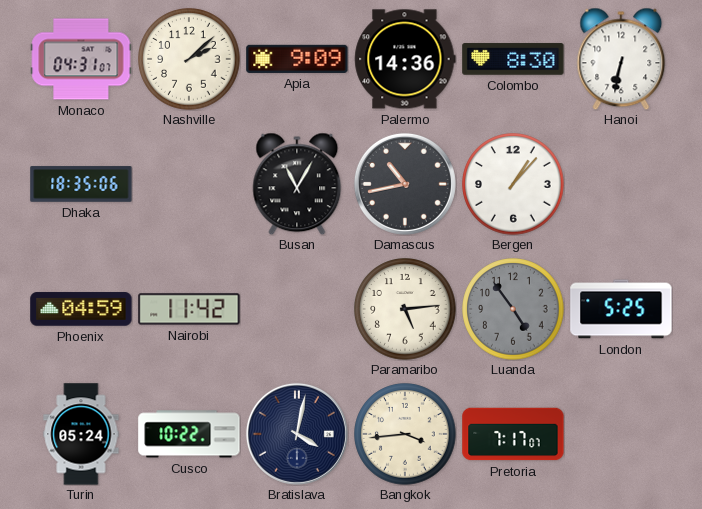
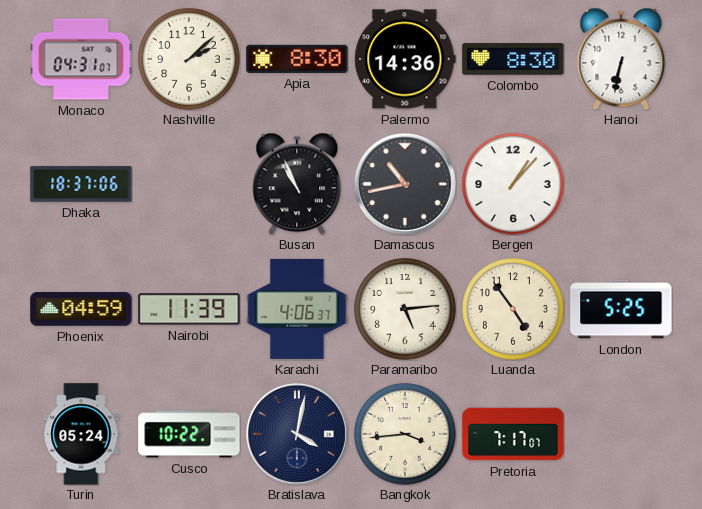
Apia: 9:09 -> 8:30
Dhaka: 18:35 -> 18:37
Busan: 11:05 -> 10:56
Nairobi: 11:42 -> 11:39
Karachi: none -> 4:06
Luanda dial: grey -> cream
